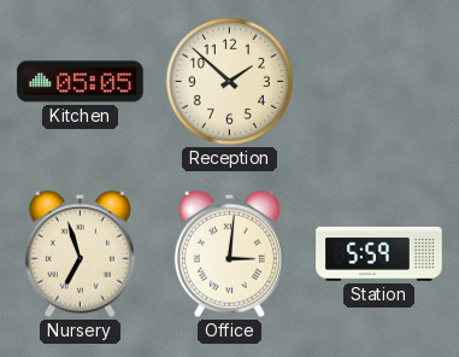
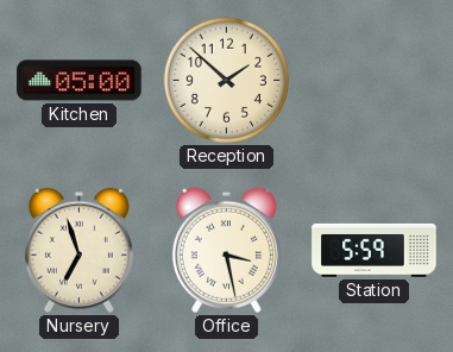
Kitchen: 05:05 -> 05:00
Office: 3:01 -> 3:28
